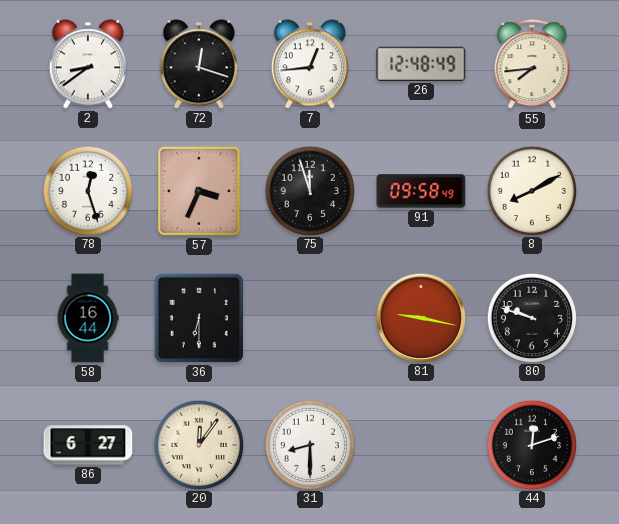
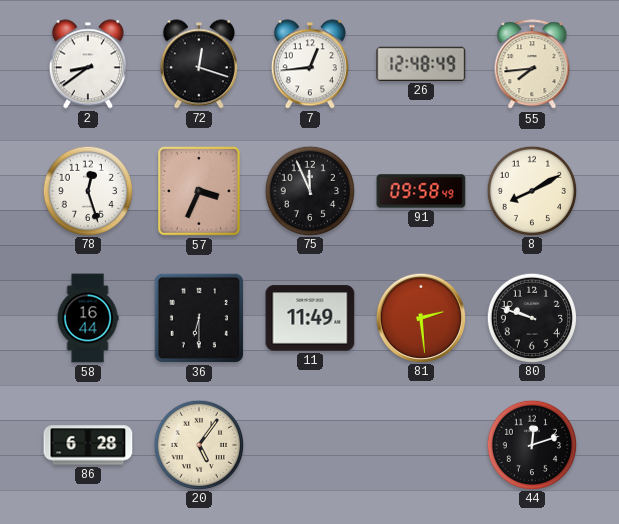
75: 11:57 -> 11:56
11: none -> 11:49
81: 9:17 -> 2:29
86: 6:27 -> 6:28
20: 12:06 -> 5:06
31: 8:30 -> none
